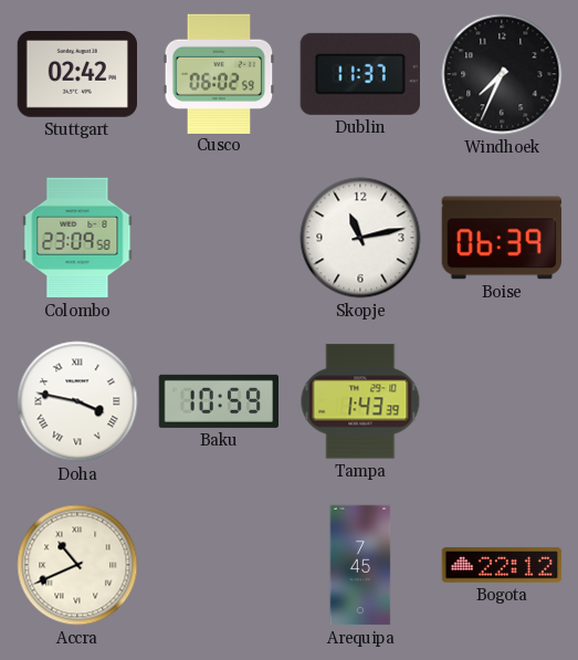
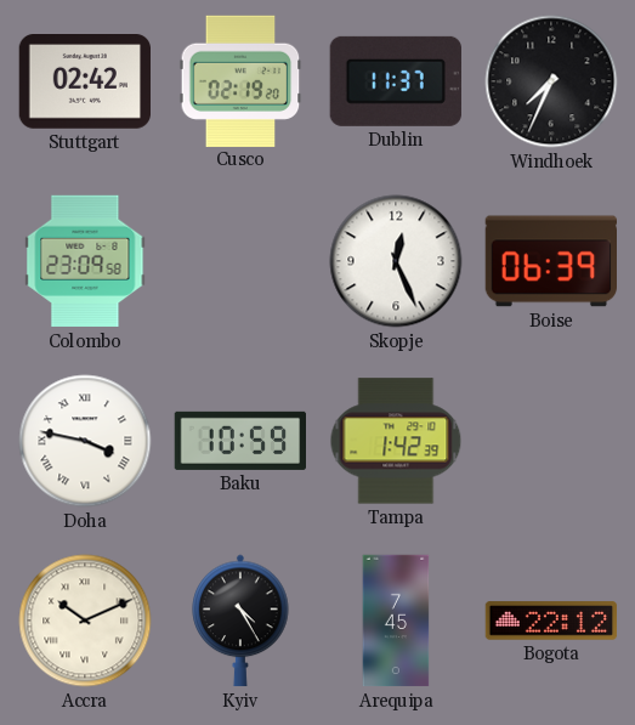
Cusco: 06:02 -> 02:19
Skopje: 11:13 -> 12:26
Tampa: 1:43 -> 1:42
Accra: 10:41 -> 10:11
Kyiv: none -> 4:25
